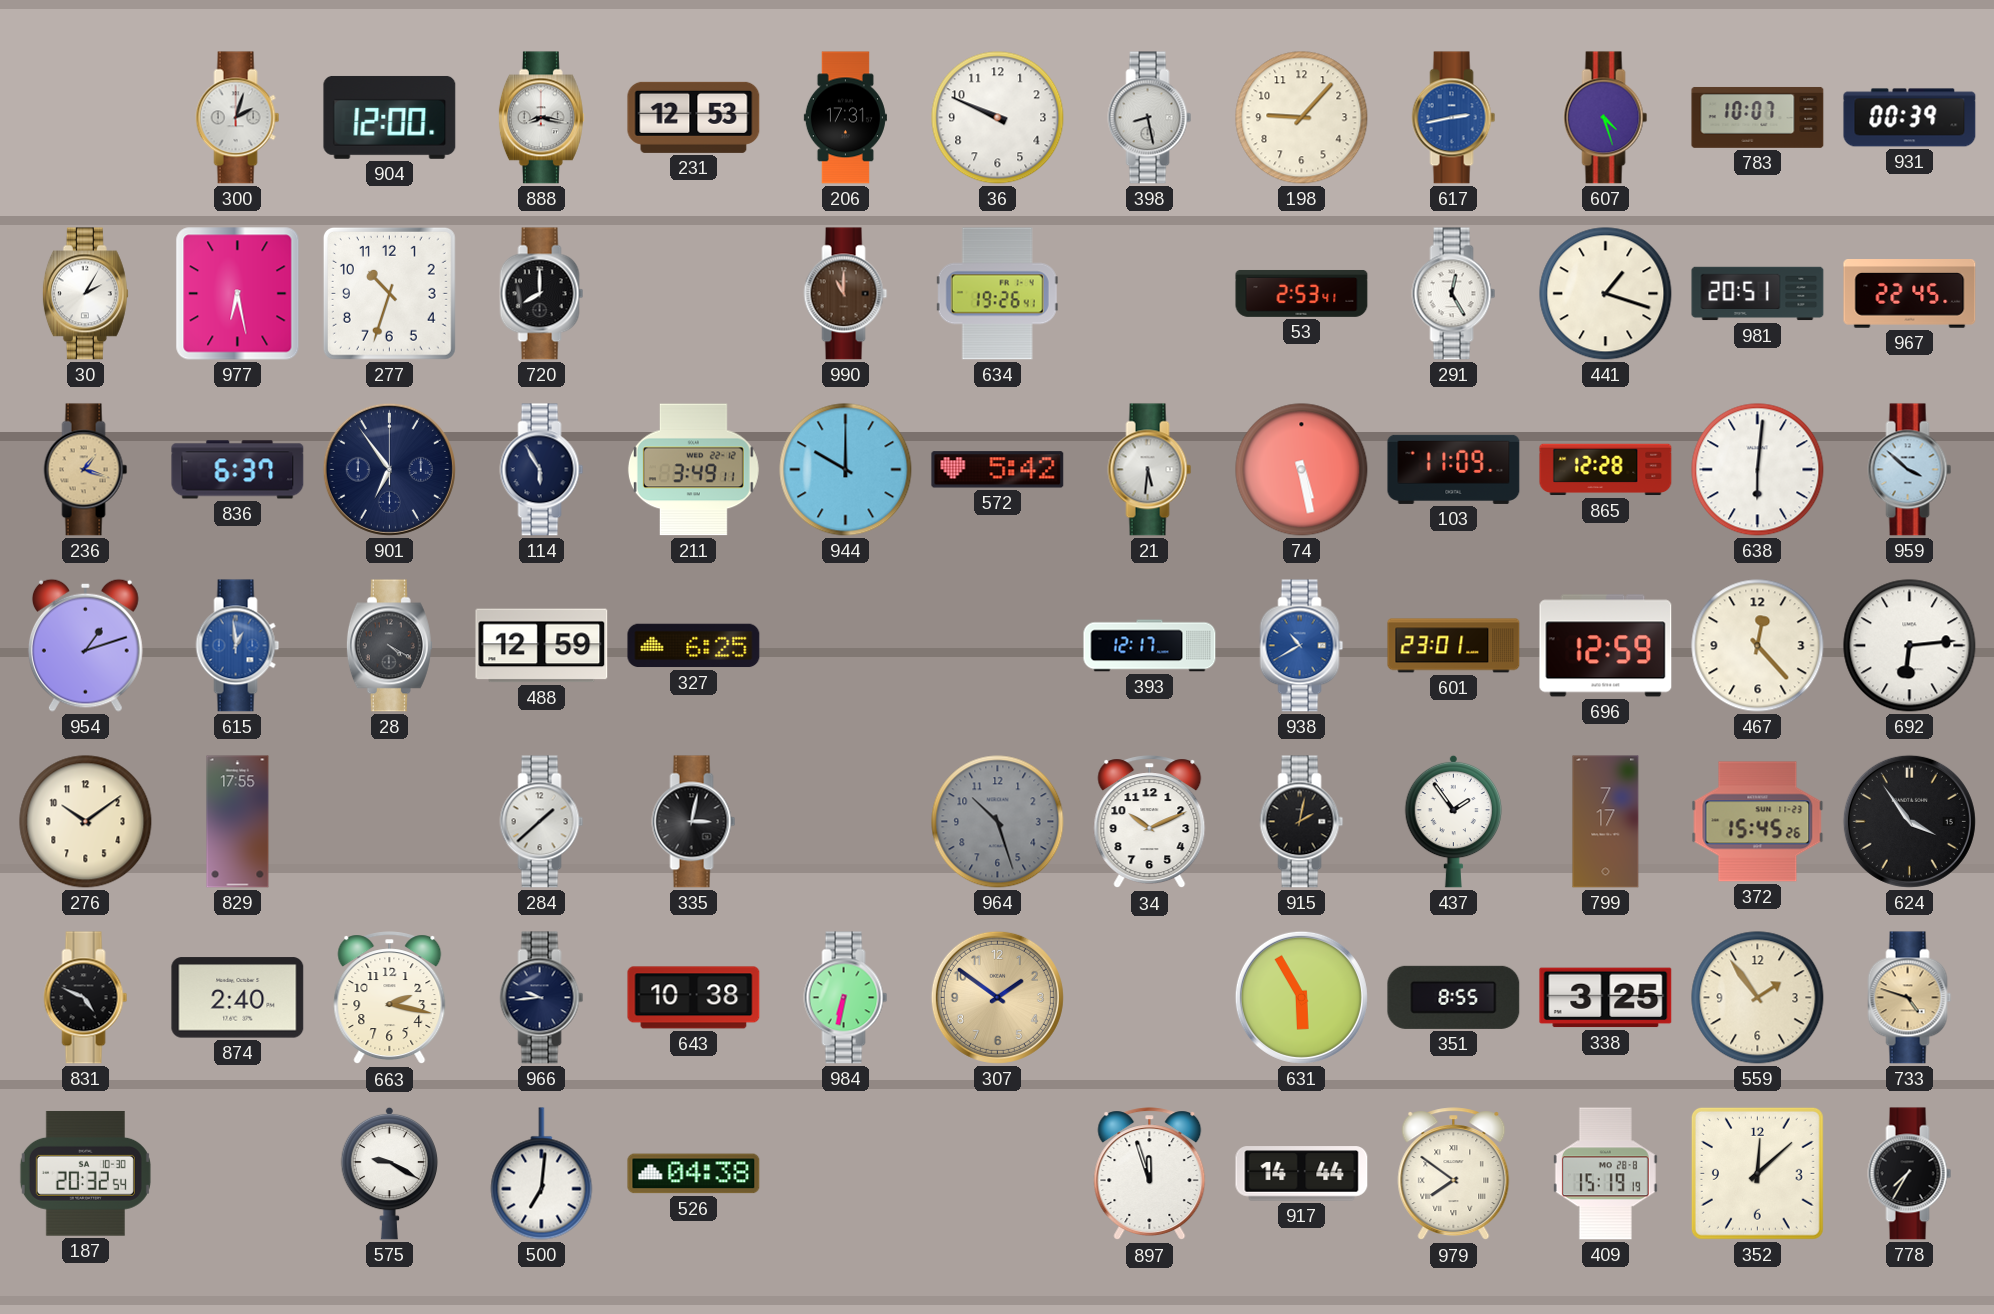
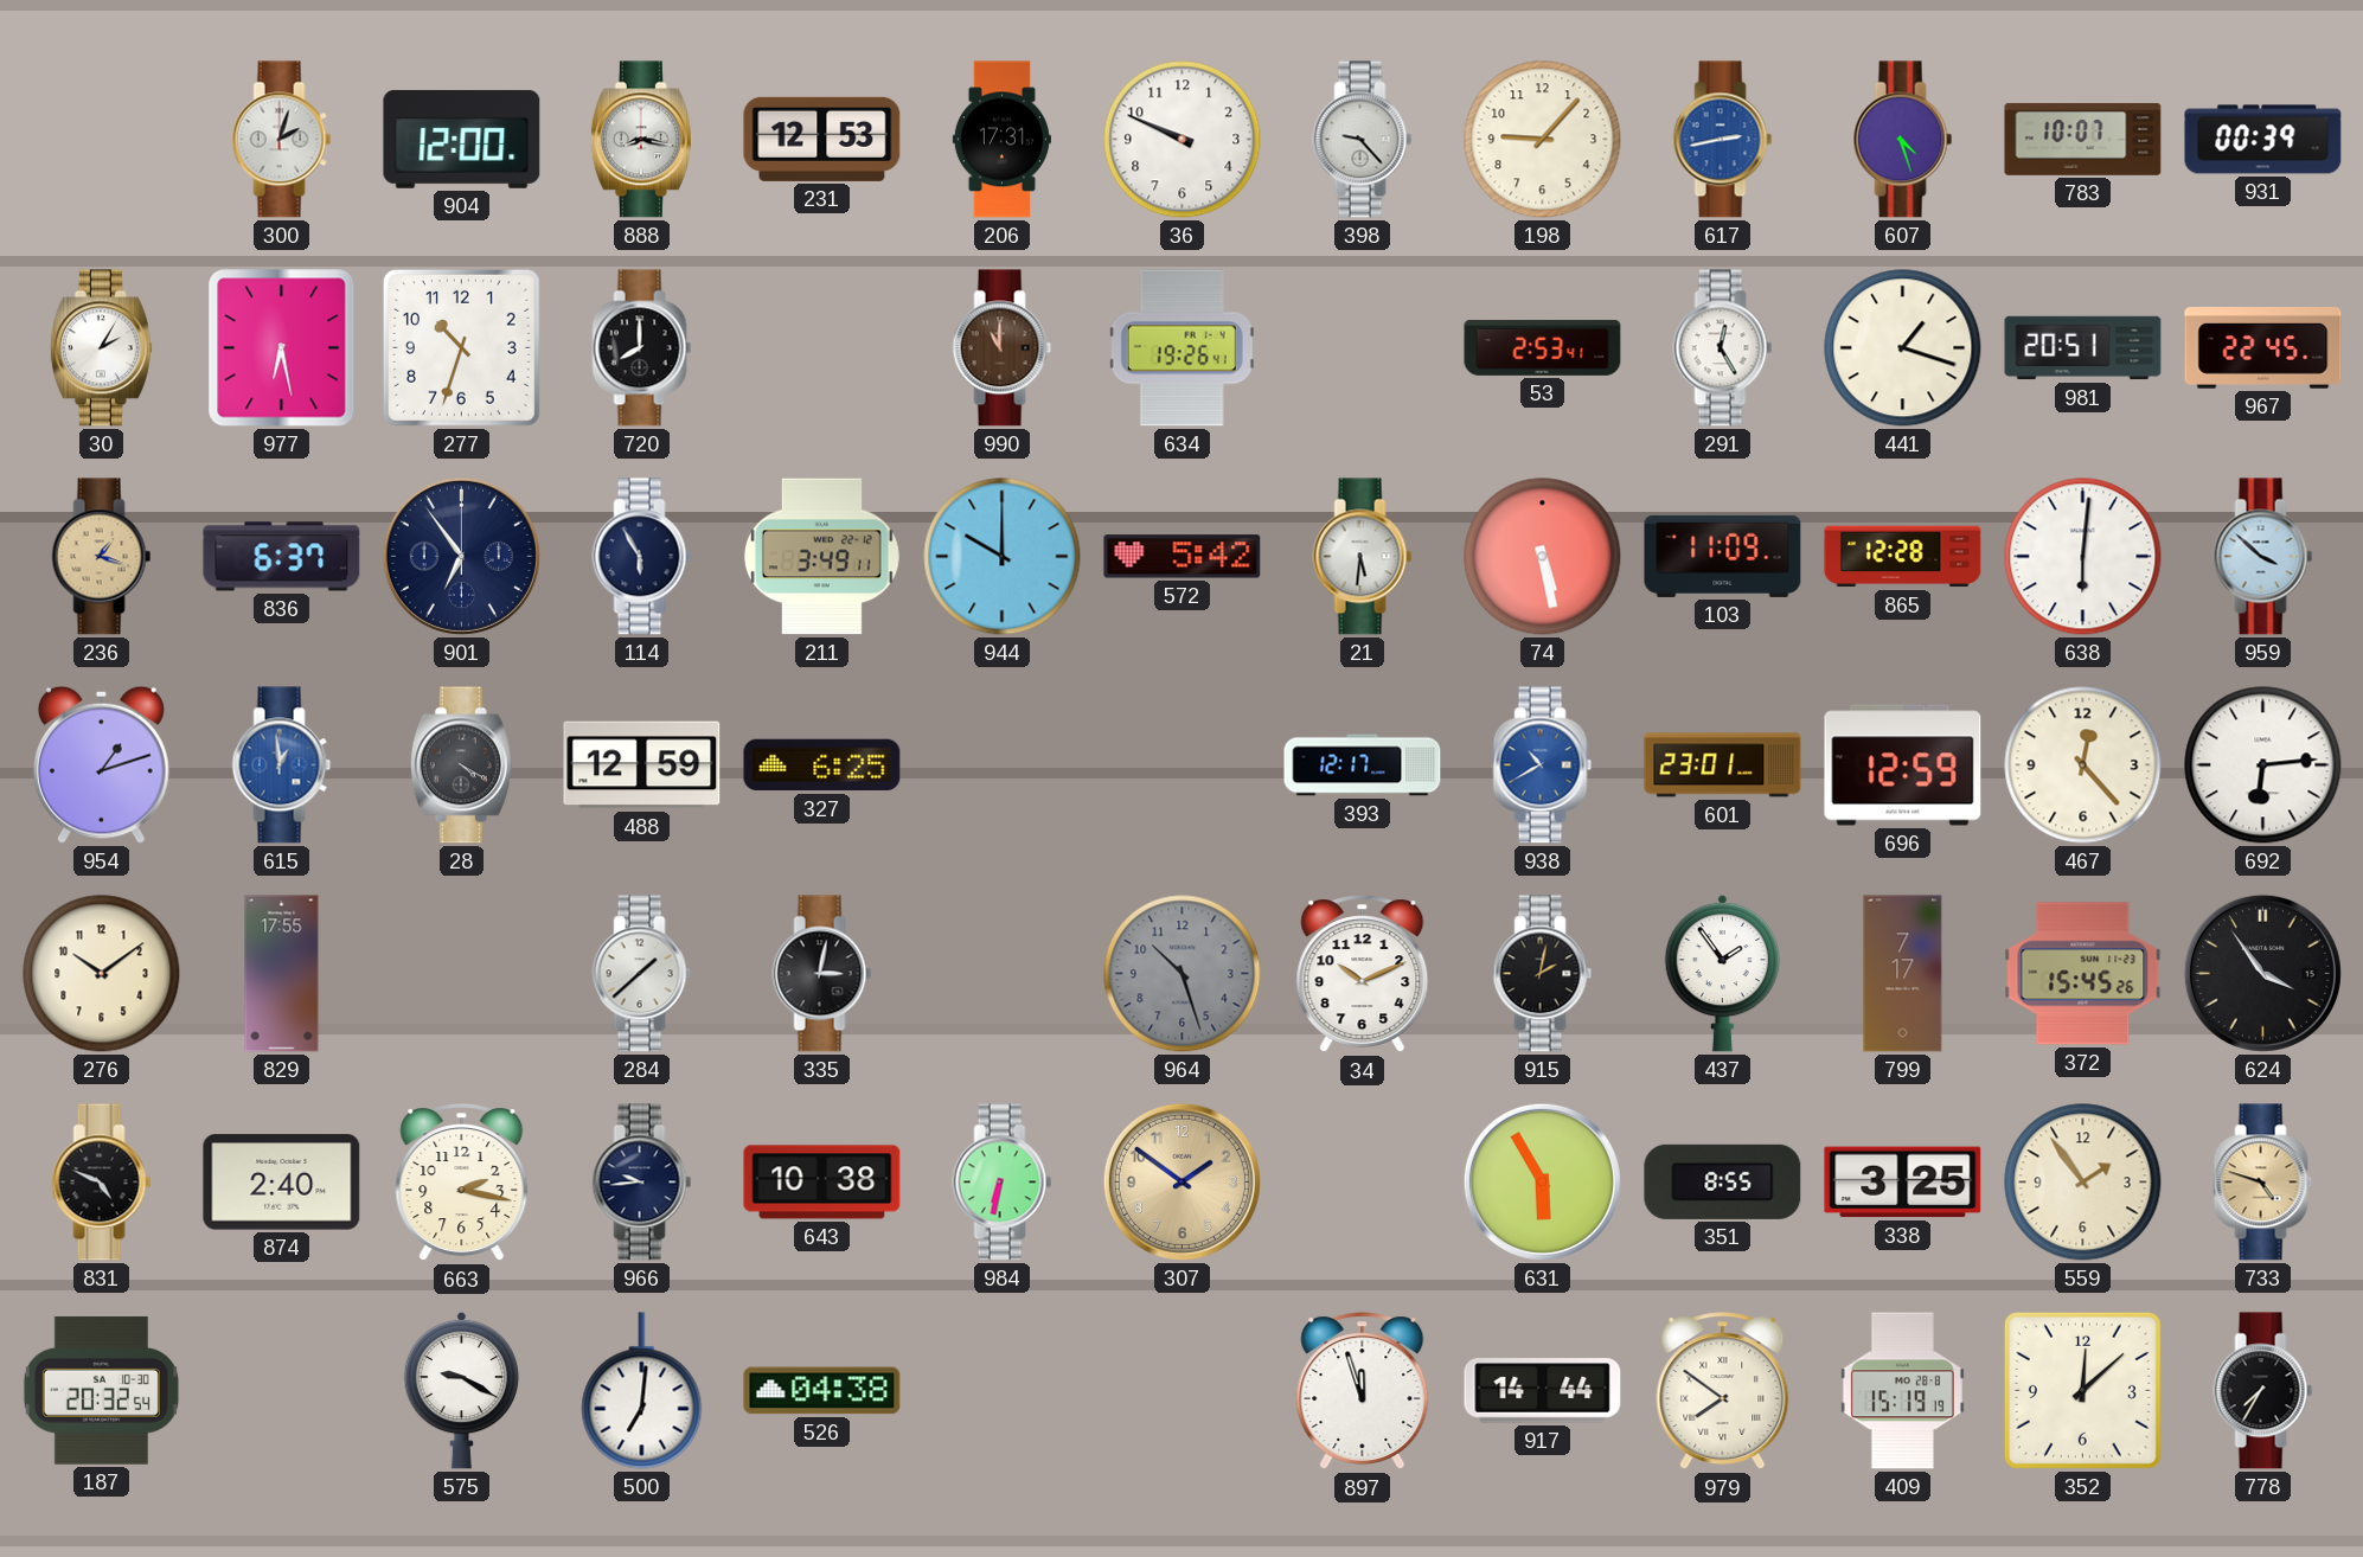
398: 8:28 -> 9:23
